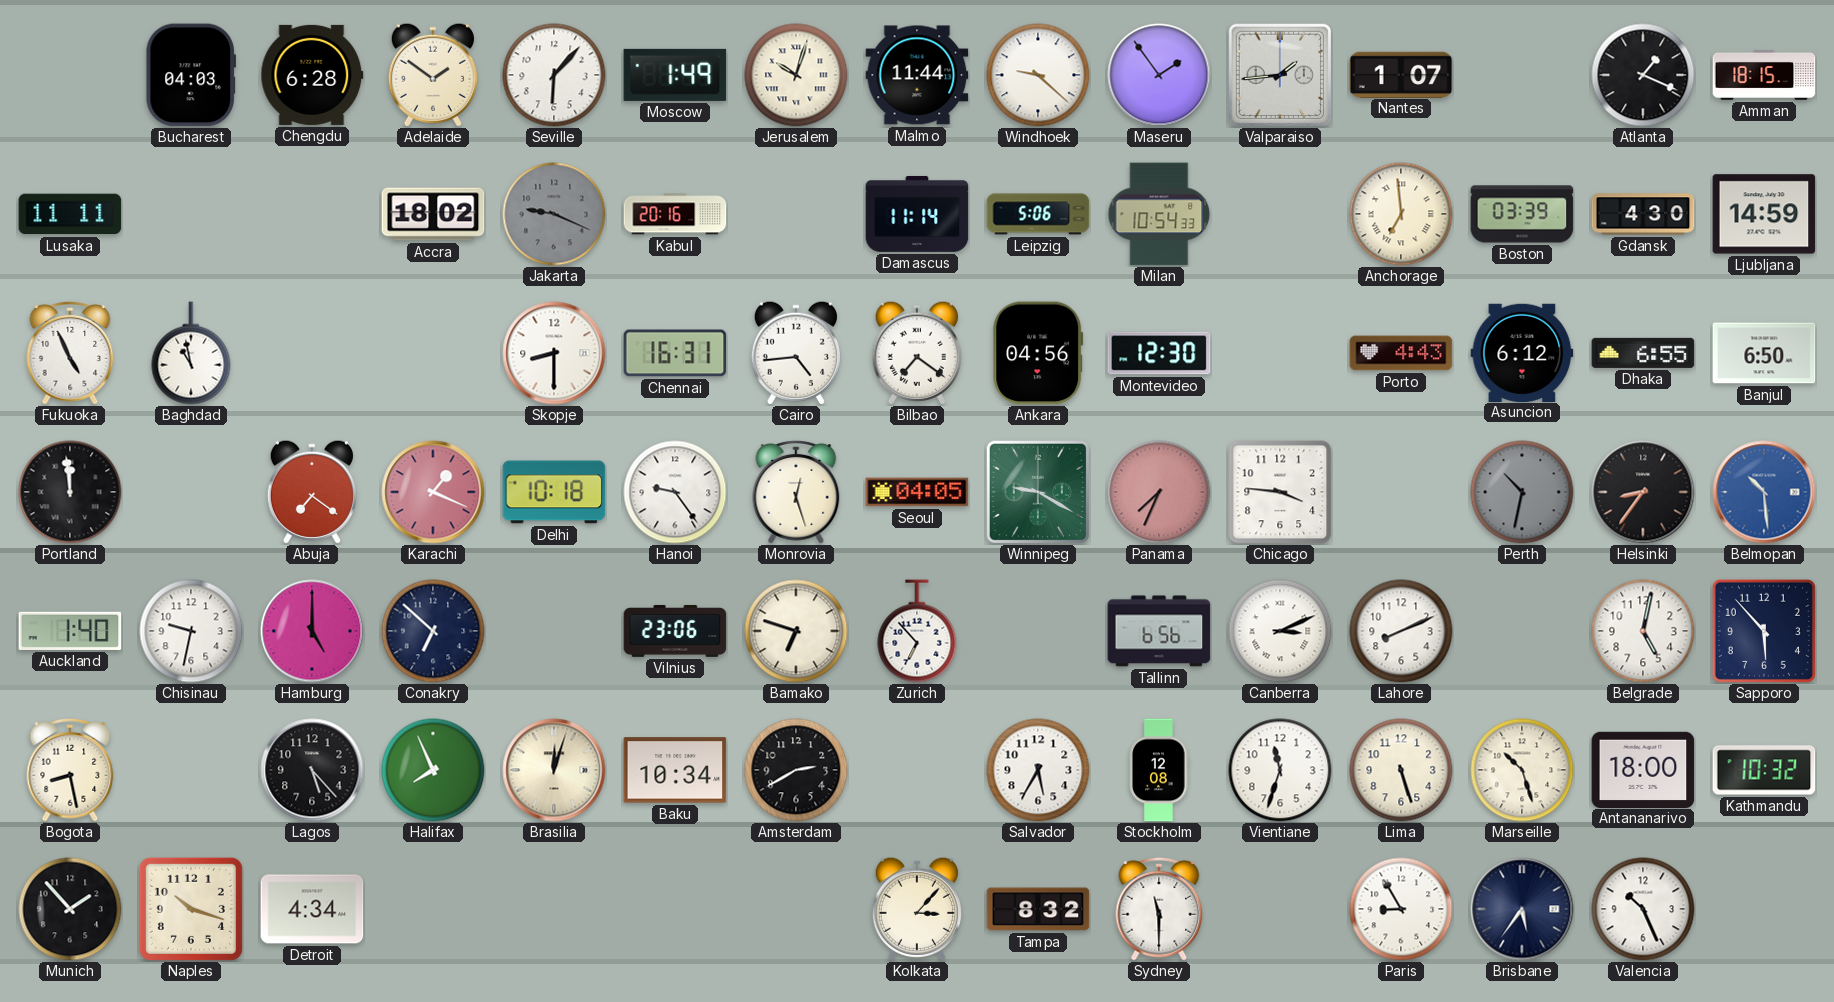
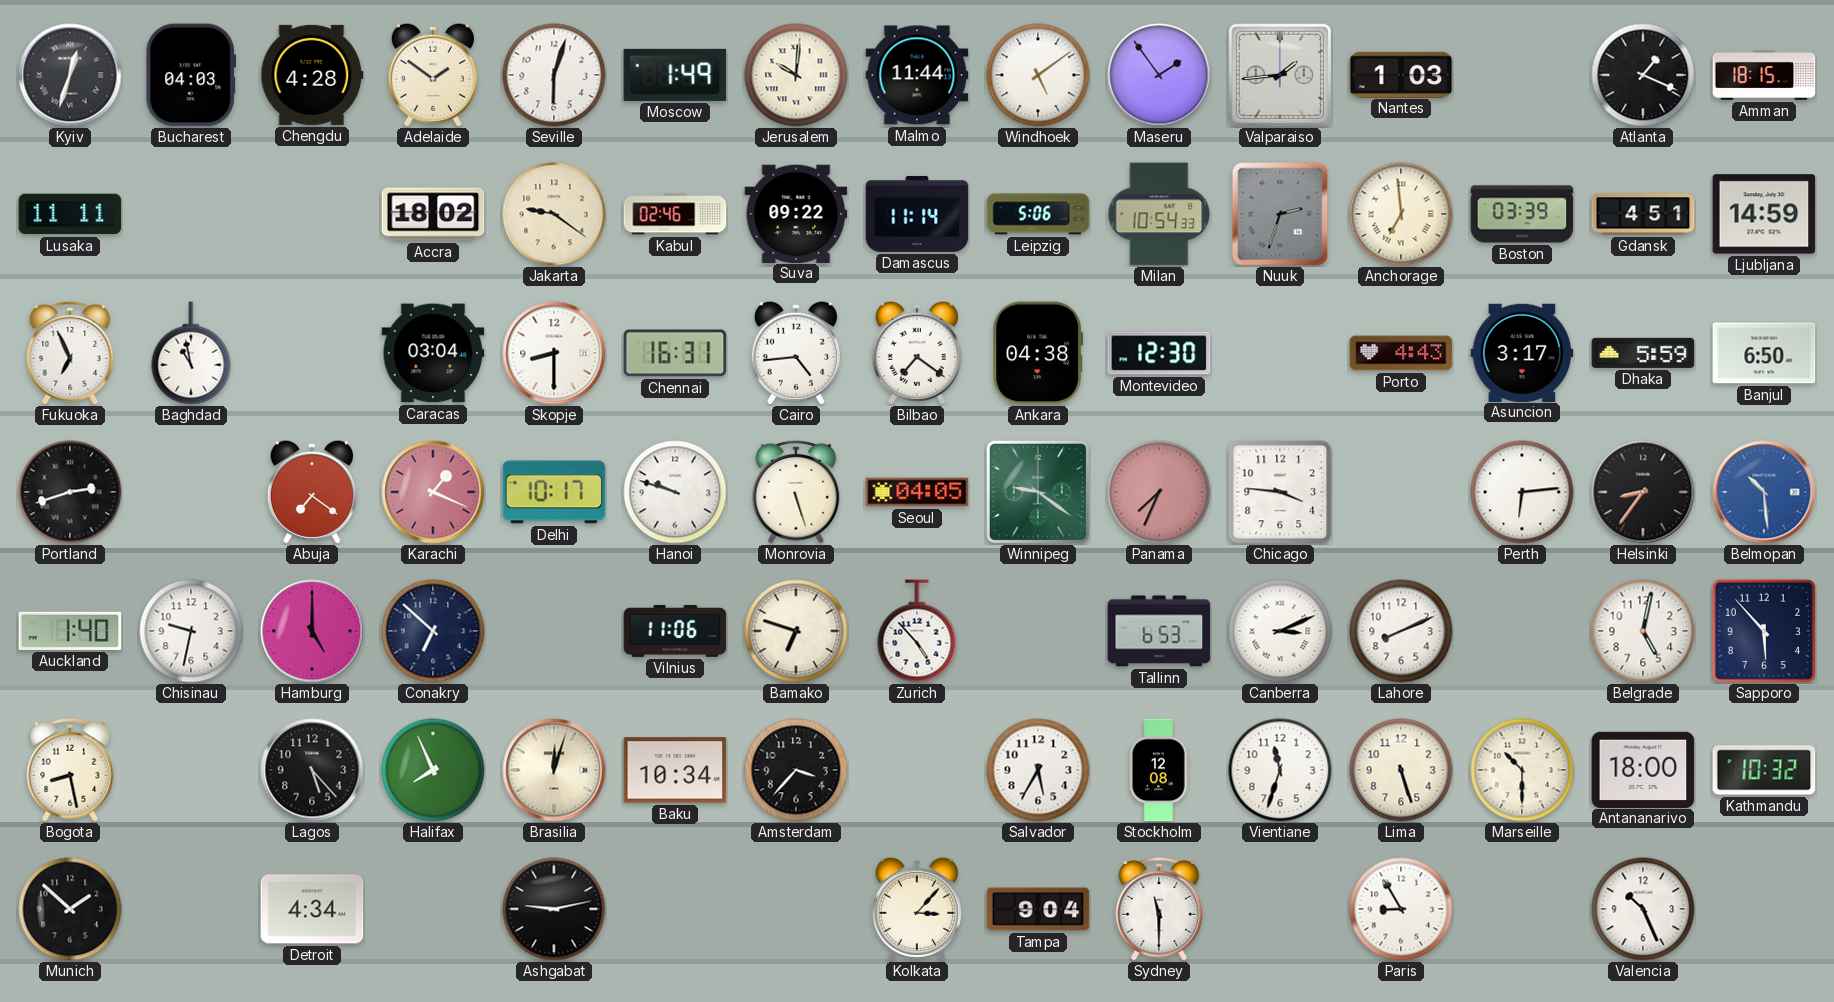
Kyiv: none -> 12:33
Chengdu: 6:28 -> 4:28
Seville: 6:07 -> 6:03
Jerusalem: 10:03 -> 10:01
Windhoek: 9:22 -> 5:09
Nantes: 1:07 -> 1:03
Jakarta: 9:19 -> 9:21
Jakarta dial: grey -> cream
Kabul: 20:16 -> 02:46
Suva: none -> 09:22
Nuuk: none -> 2:33
Gdansk: 4:30 -> 4:51
Fukuoka: 4:56 -> 6:56
Caracas: none -> 03:04
Ankara: 04:56 -> 04:38
Asuncion: 6:12 -> 3:17
Dhaka: 6:55 -> 5:59
Portland: 11:59 -> 2:42
Delhi: 10:18 -> 10:17
Hanoi: 9:24 -> 9:48
Monrovia: 12:27 -> 5:27
Winnipeg: 9:20 -> 9:21
Perth: 10:32 -> 6:14
Perth dial: grey -> white
Vilnius: 23:06 -> 11:06
Zurich: 6:53 -> 4:53
Tallinn: 6:56 -> 6:53
Amsterdam: 2:40 -> 3:37
Marseille: 10:27 -> 10:30
Munich: 1:53 -> 1:52
Naples: 10:18 -> none
Ashgabat: none -> 9:13
Tampa: 8:32 -> 9:04
Brisbane: 5:36 -> none
